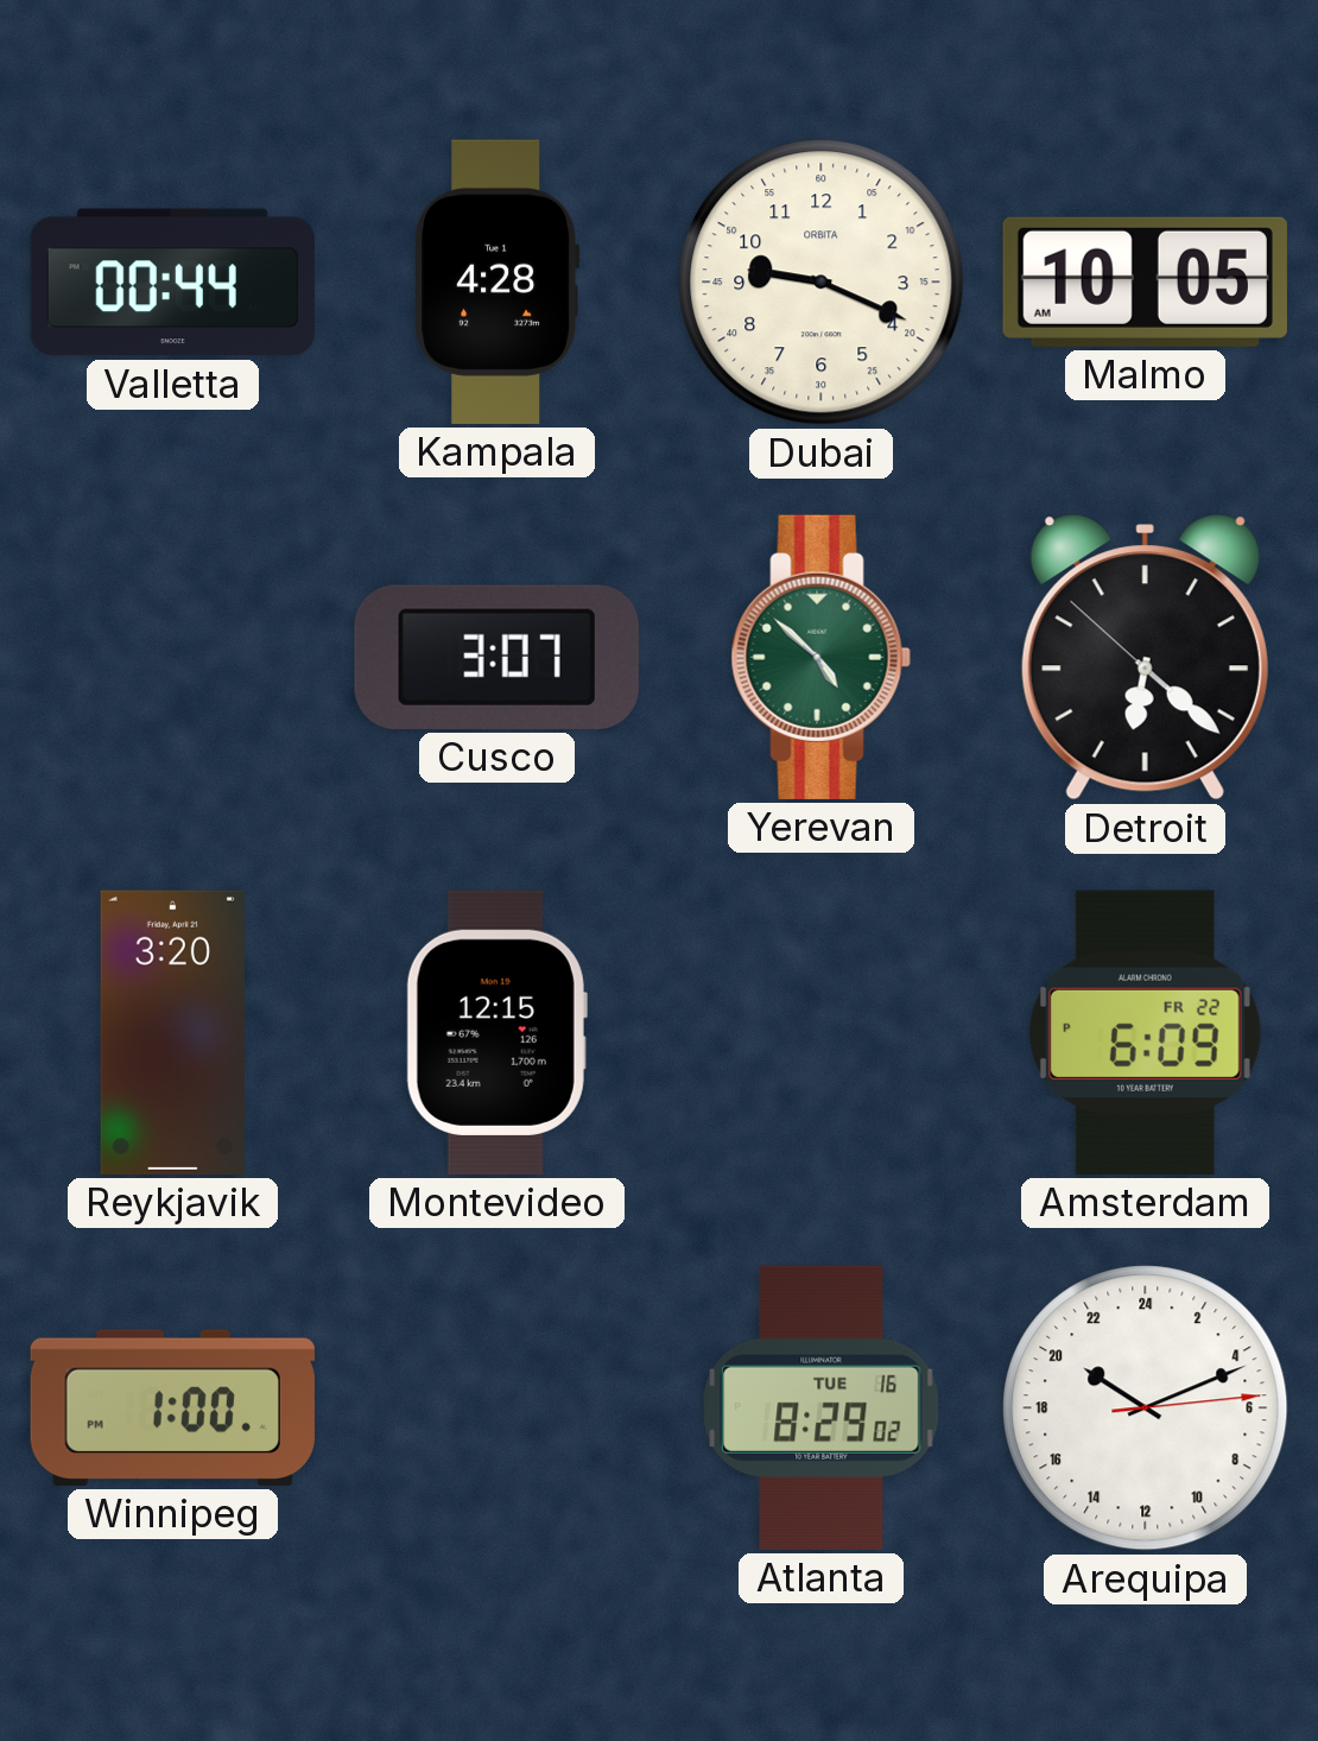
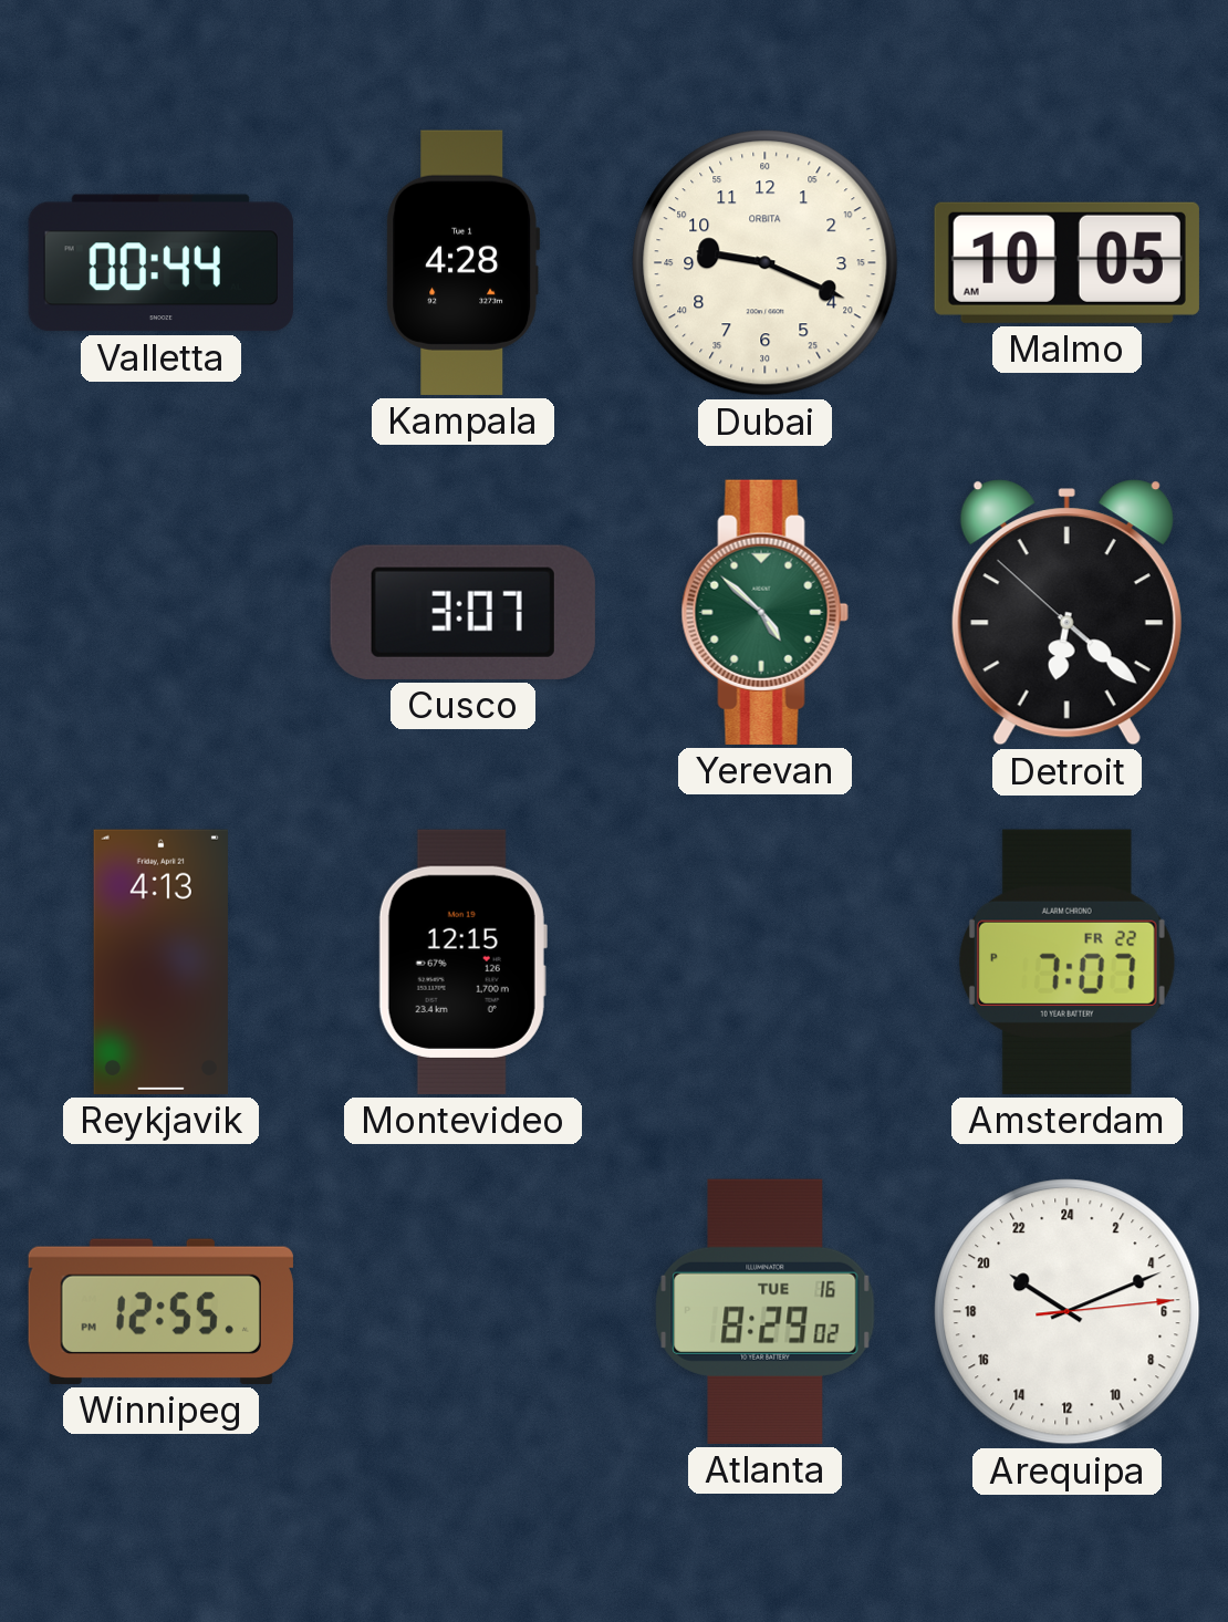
Reykjavik: 3:20 -> 4:13
Amsterdam: 6:09 -> 7:07
Winnipeg: 1:00 -> 12:55
